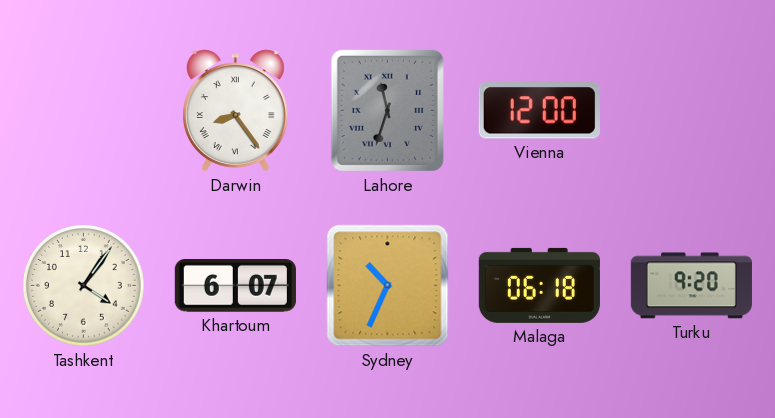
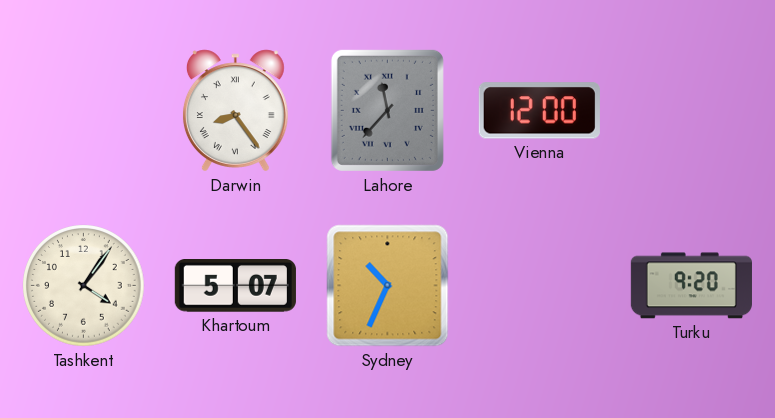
Lahore: 11:33 -> 11:37
Khartoum: 6:07 -> 5:07
Malaga: 06:18 -> none
